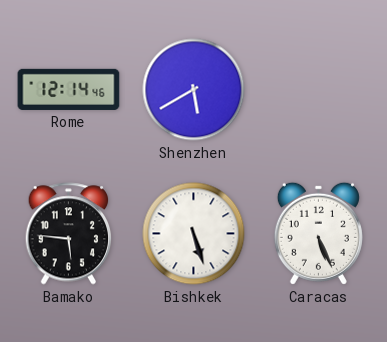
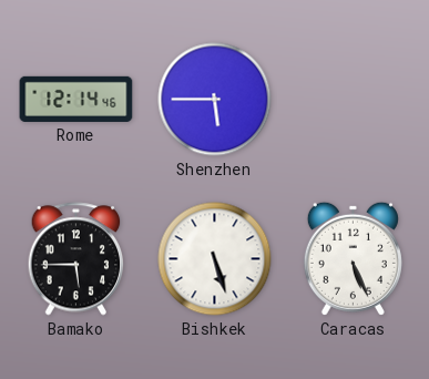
Shenzhen: 5:40 -> 5:45
Bamako: 5:46 -> 5:45
